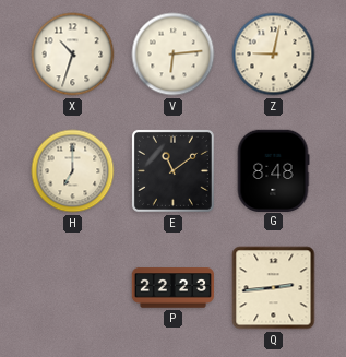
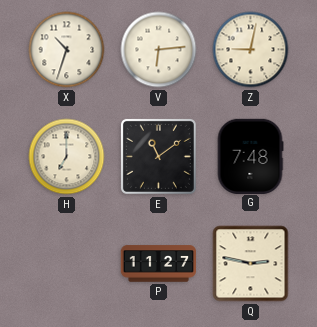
G: 8:48 -> 7:48
P: 22:23 -> 11:27
Q: 2:44 -> 2:47
